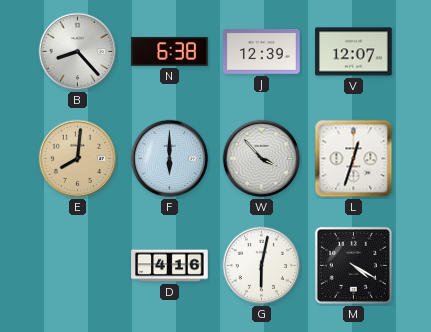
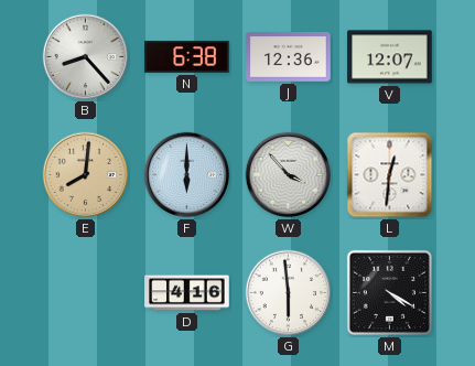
J: 12:39 -> 12:36
L: 12:33 -> 12:31
G: 6:02 -> 5:59
